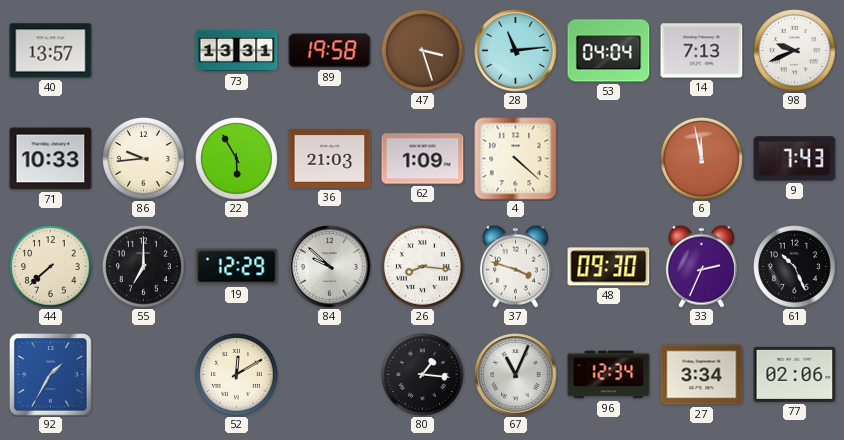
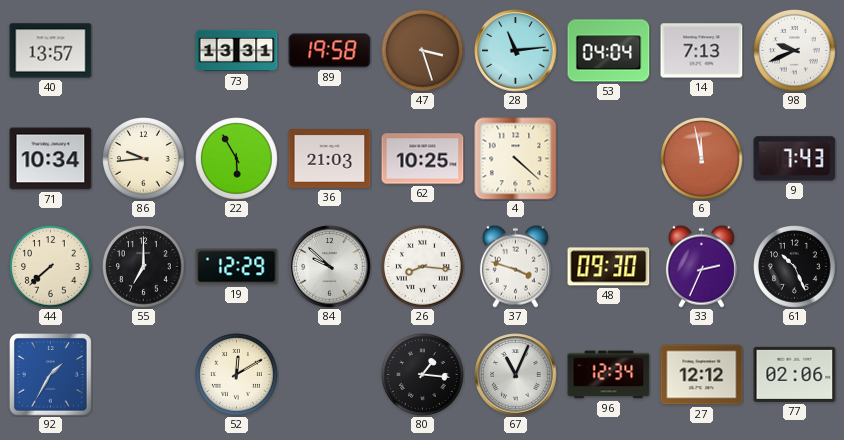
71: 10:33 -> 10:34
62: 1:09 -> 10:25
27: 3:34 -> 12:12
